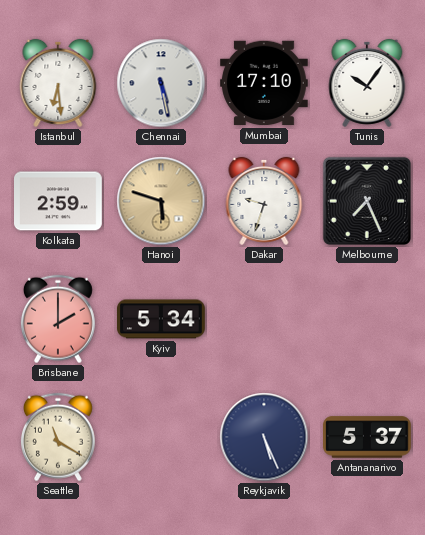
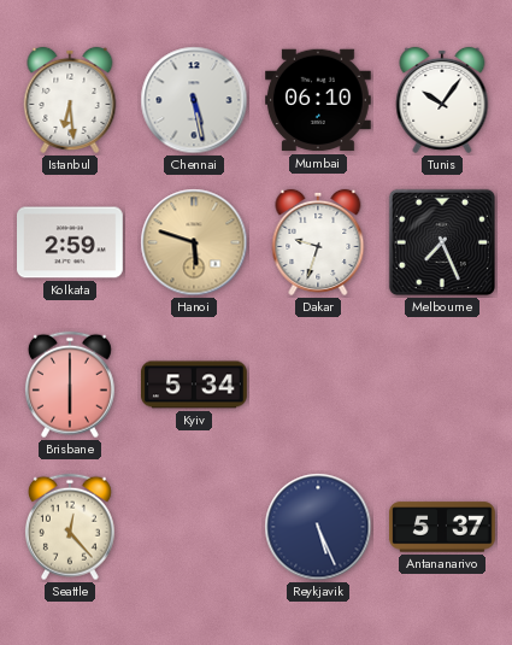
Mumbai: 17:10 -> 06:10
Brisbane: 2:00 -> 6:00
Seattle: 11:20 -> 12:23
